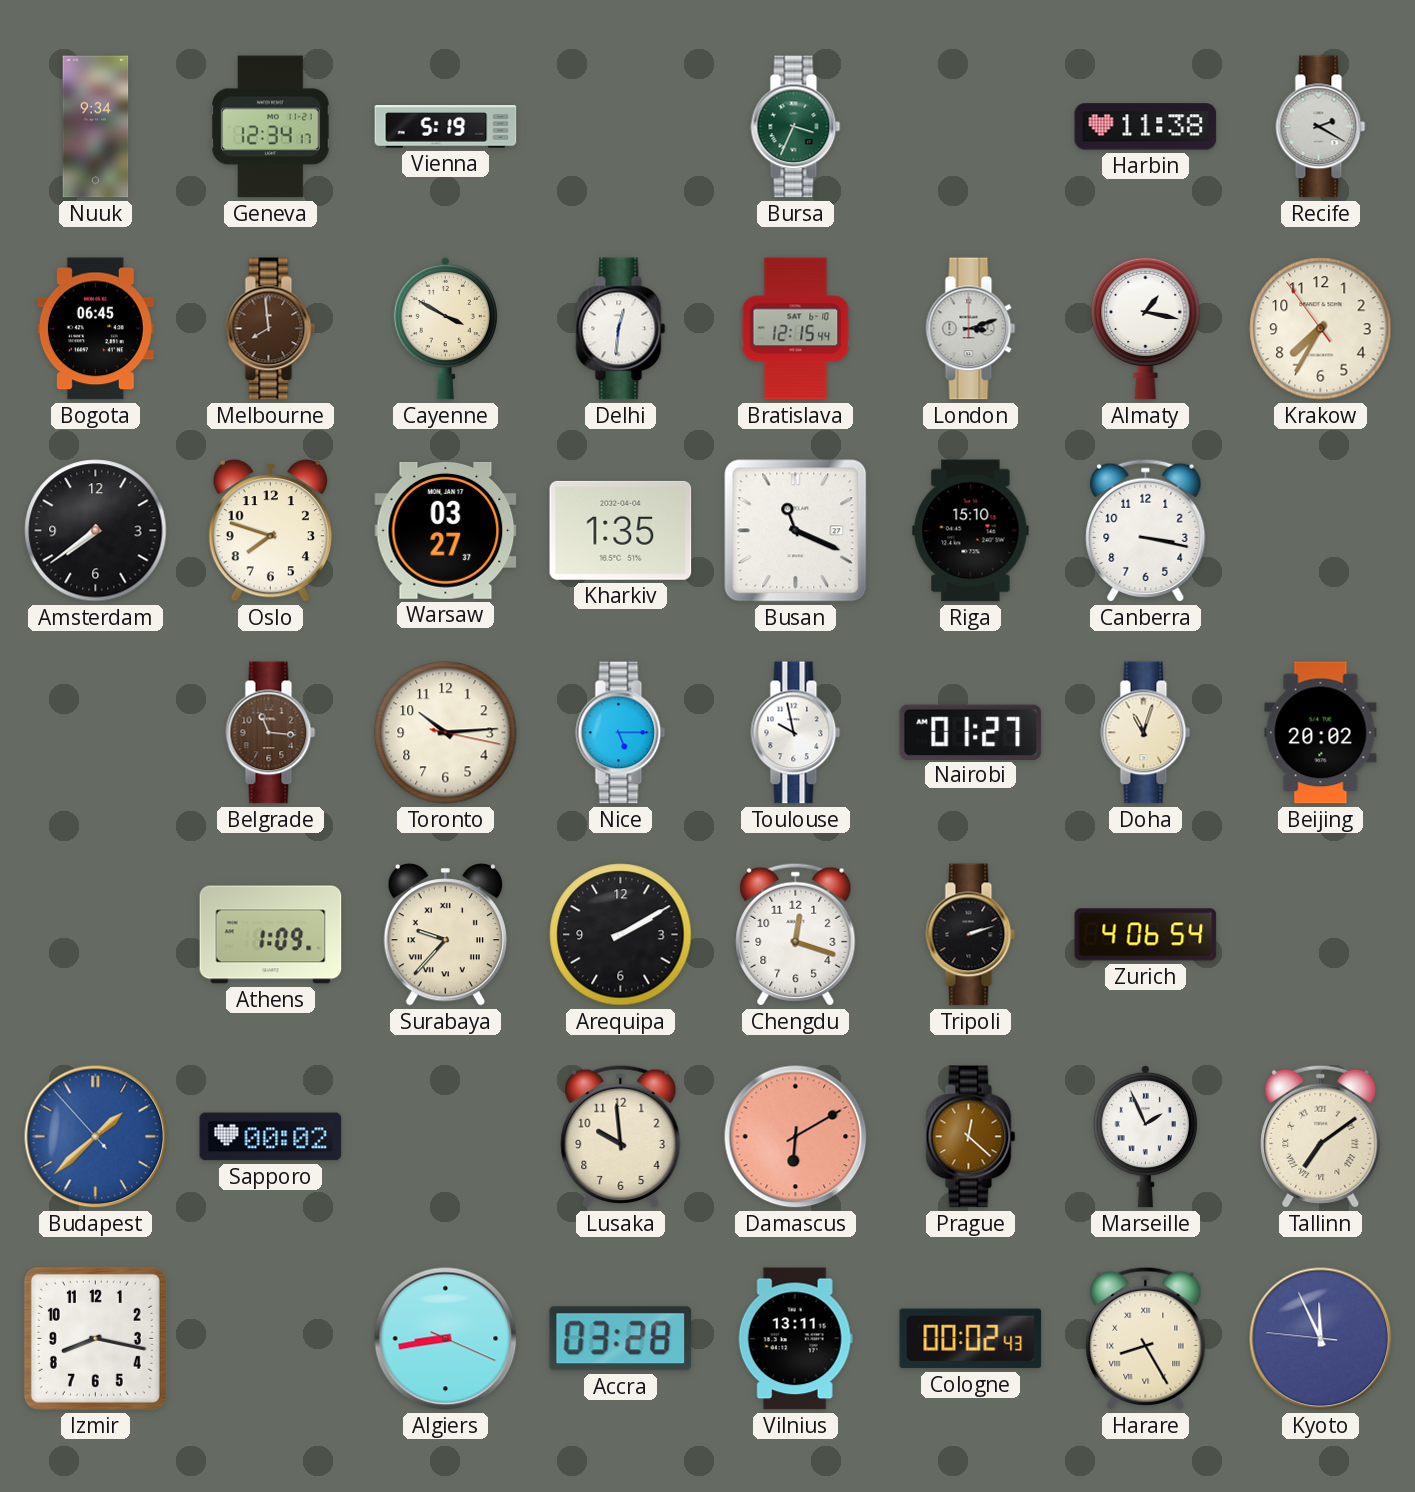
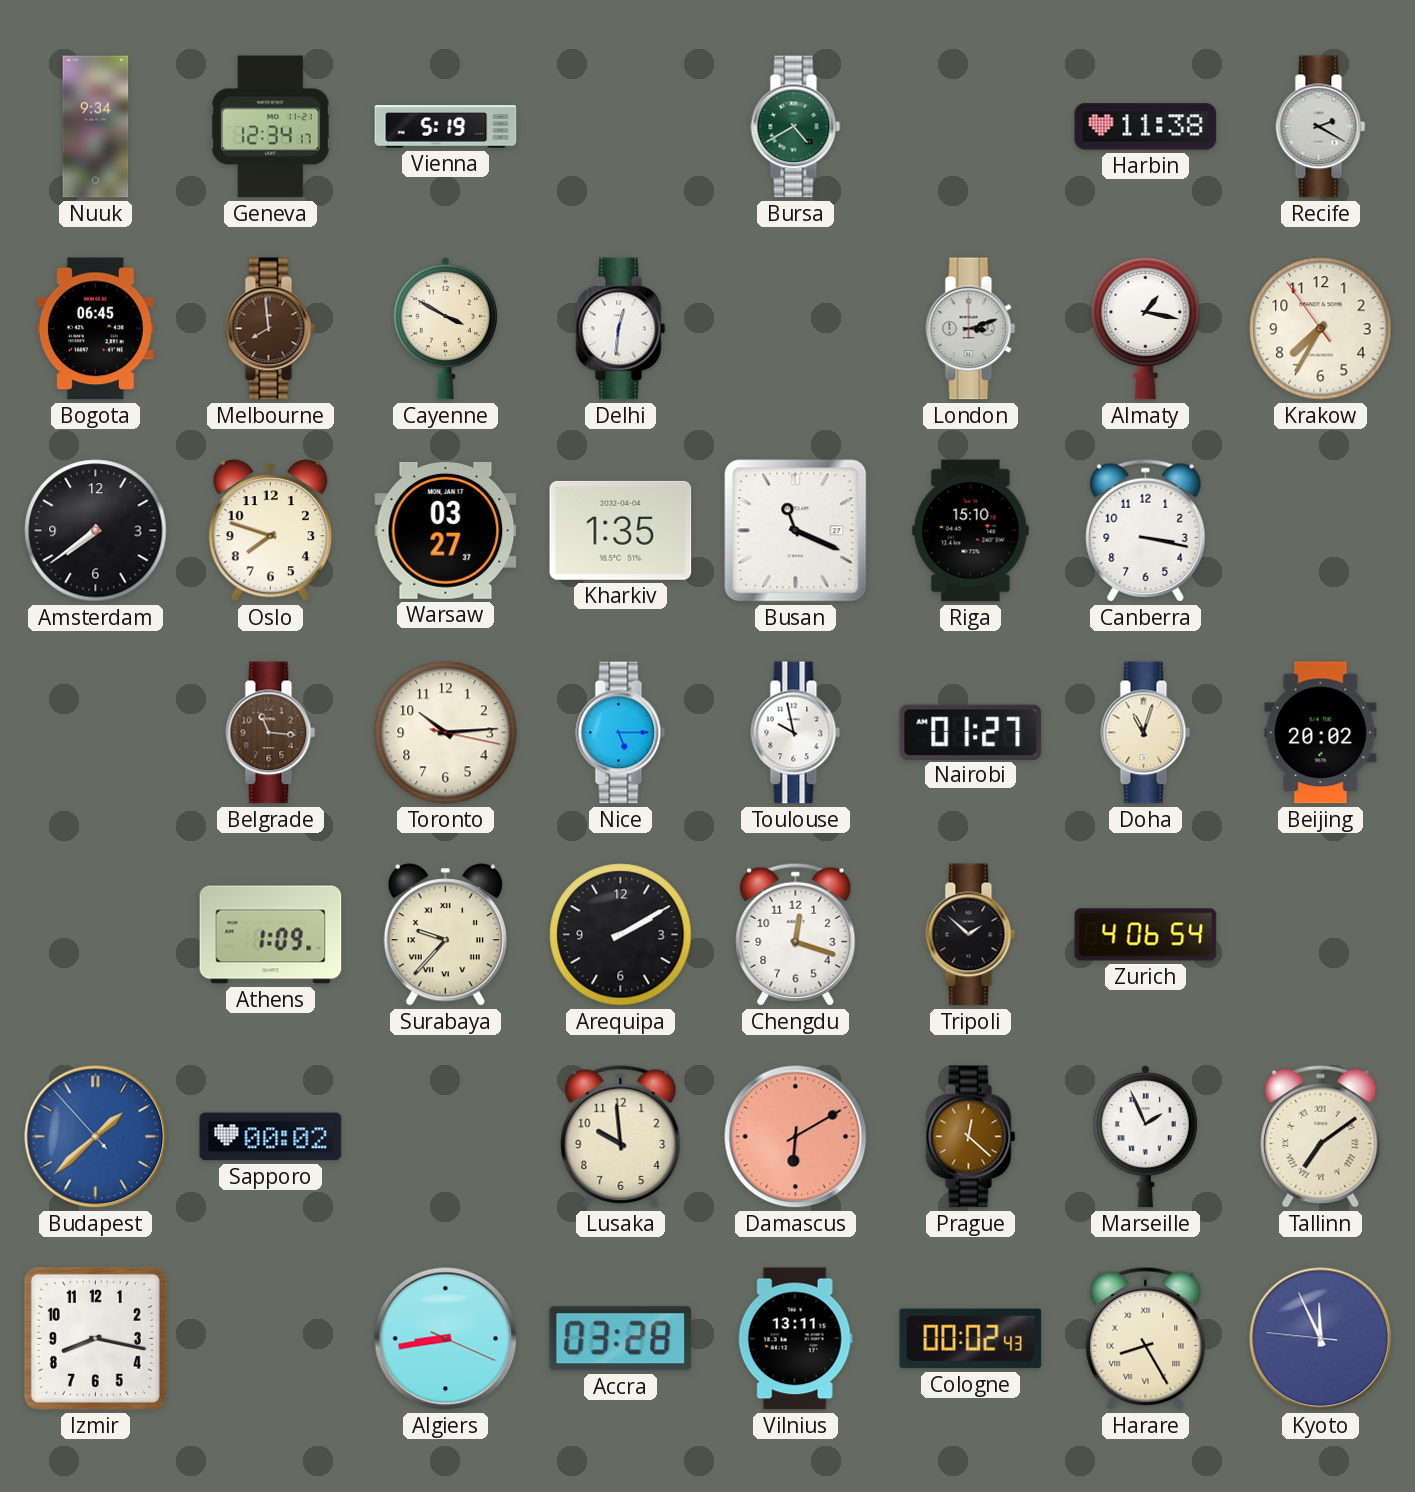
Bursa: 3:34 -> 4:40
Bratislava: 12:15 -> none
Tripoli: 2:12 -> 1:52
